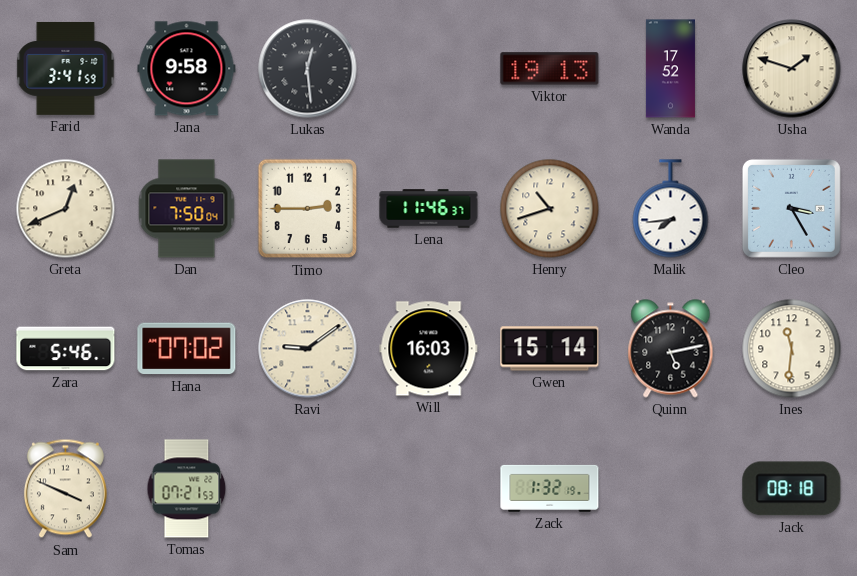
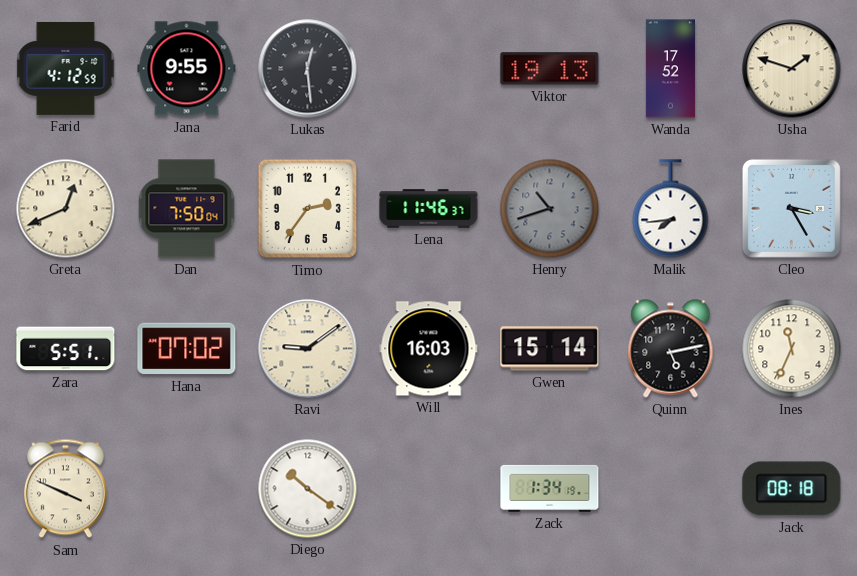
Farid: 3:41 -> 4:12
Jana: 9:58 -> 9:55
Timo: 2:45 -> 2:36
Henry dial: cream -> grey
Zara: 5:46 -> 5:51
Ines: 11:31 -> 11:34
Tomas: 07:21 -> none
Diego: none -> 10:21
Zack: 1:32 -> 1:34
